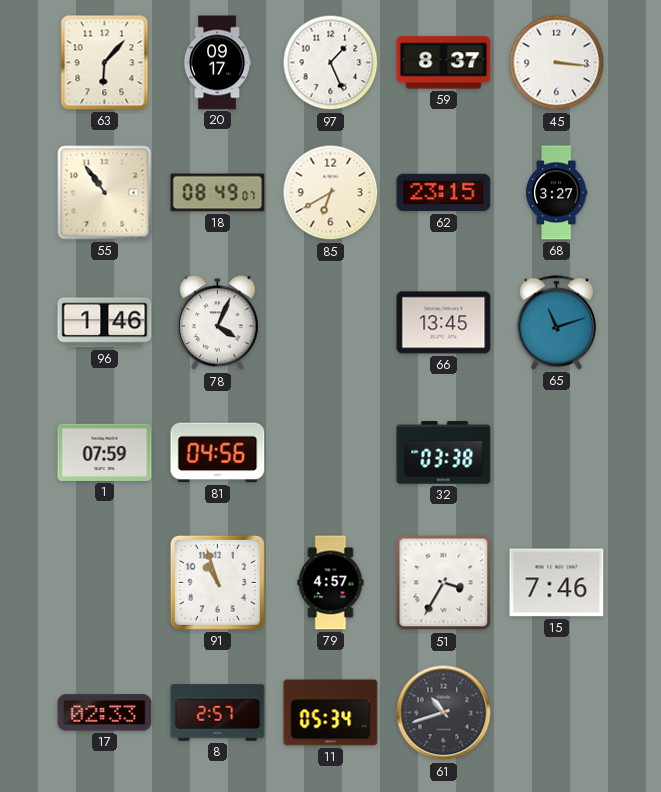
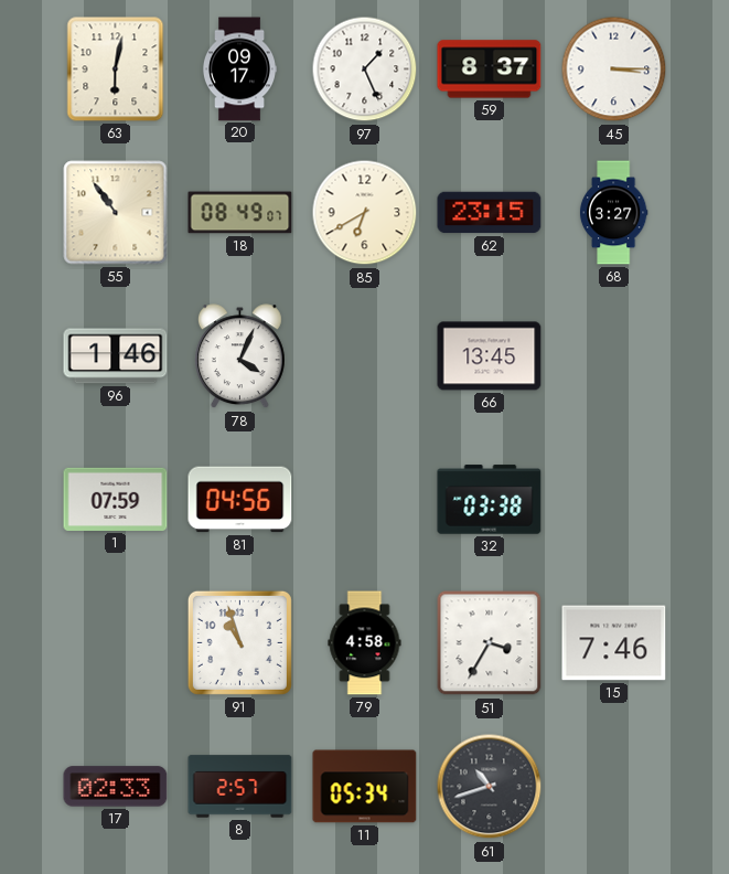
63: 6:07 -> 6:02
45: 3:16 -> 3:15
65: 11:12 -> none
79: 4:57 -> 4:58
